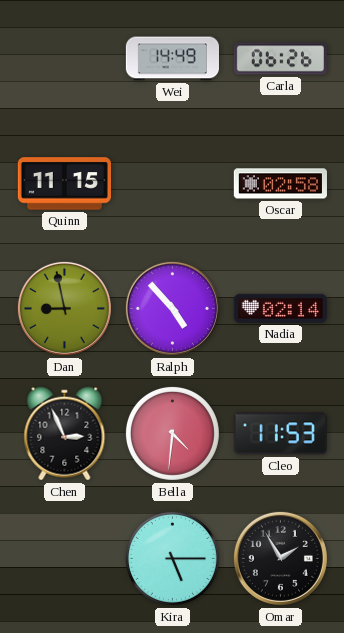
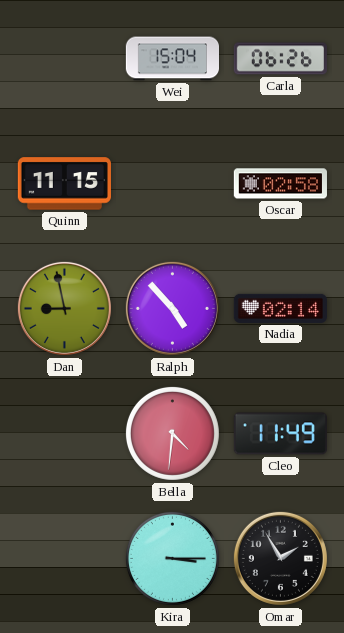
Wei: 14:49 -> 15:04
Chen: 2:56 -> none
Cleo: 11:53 -> 11:49
Kira: 5:15 -> 3:15
